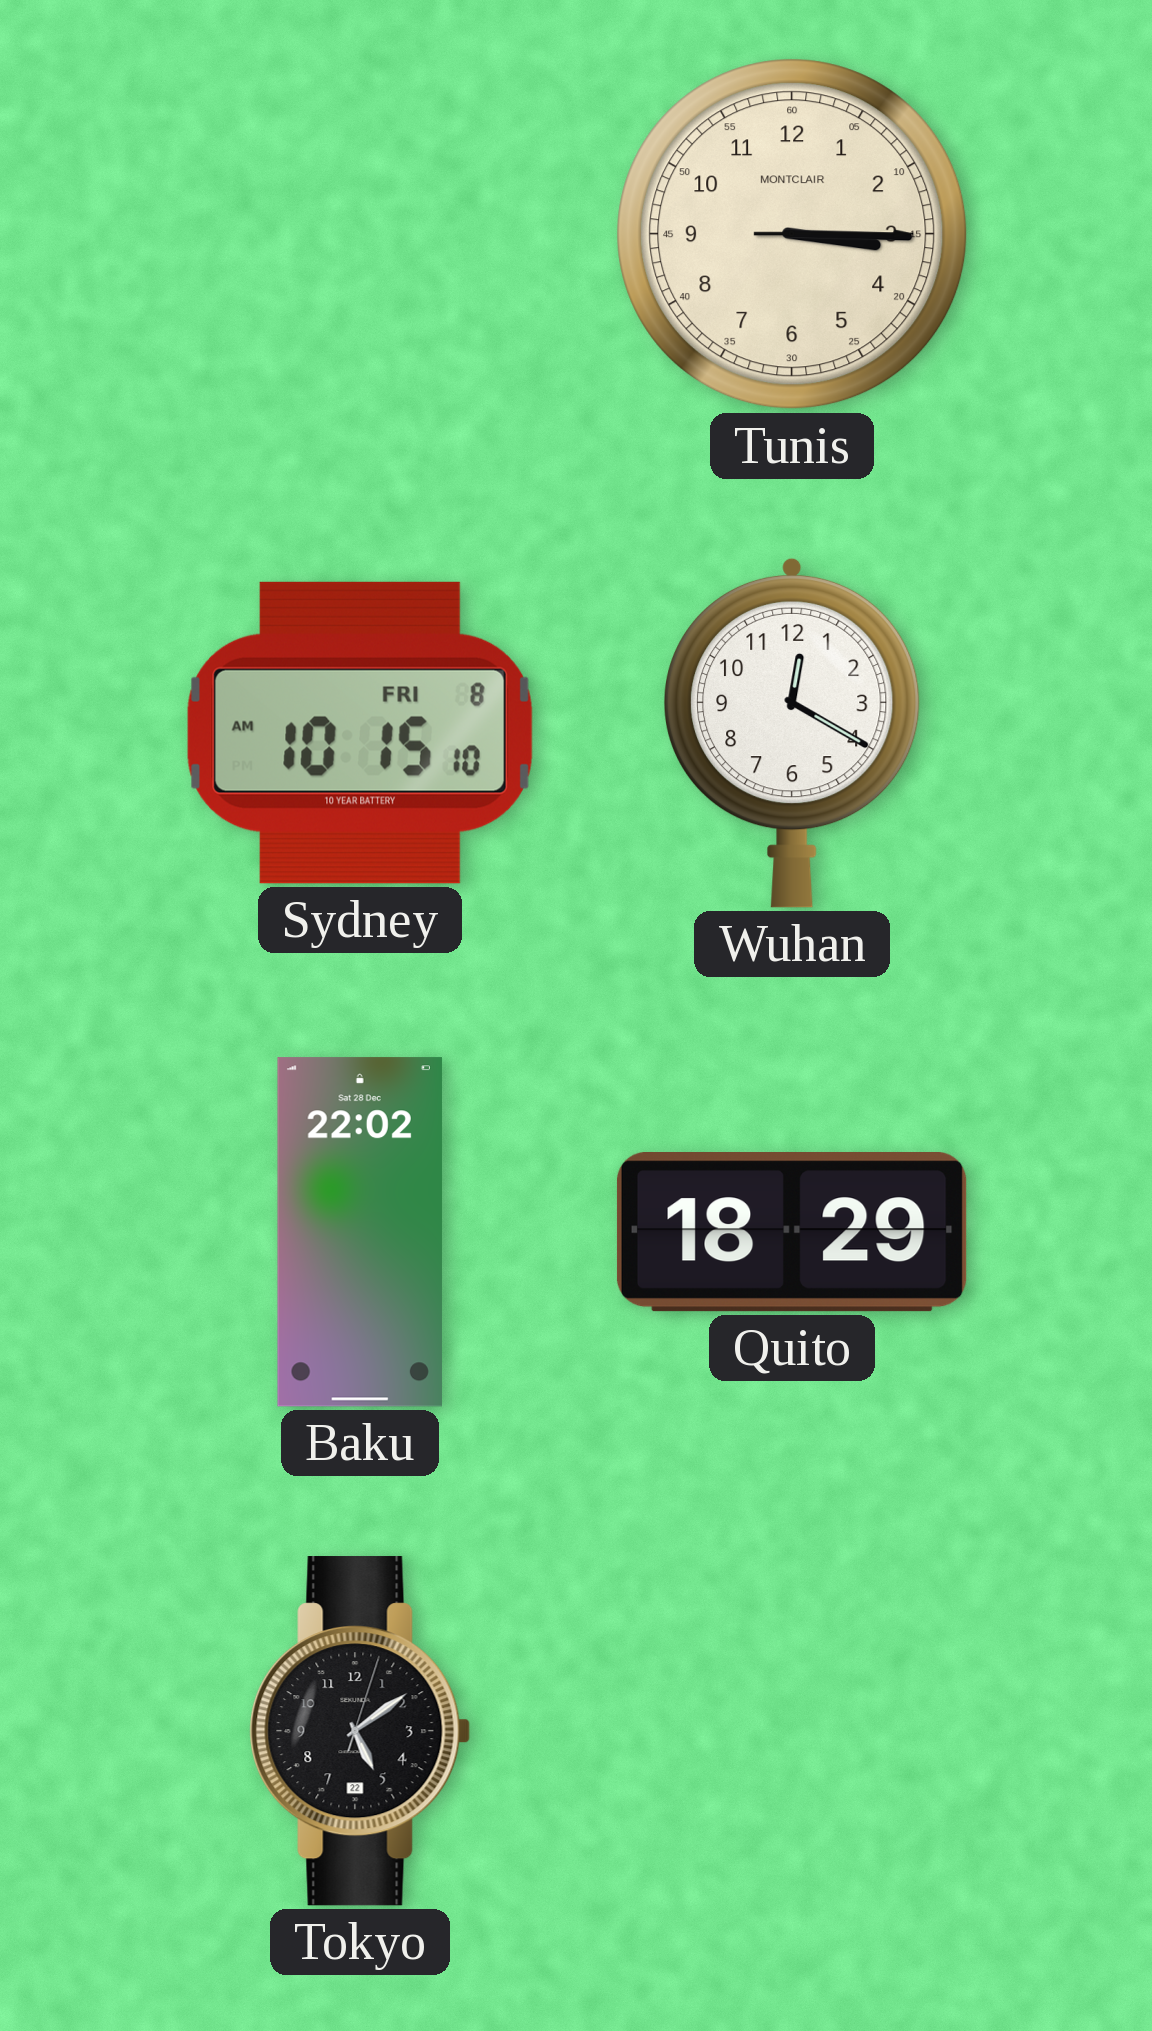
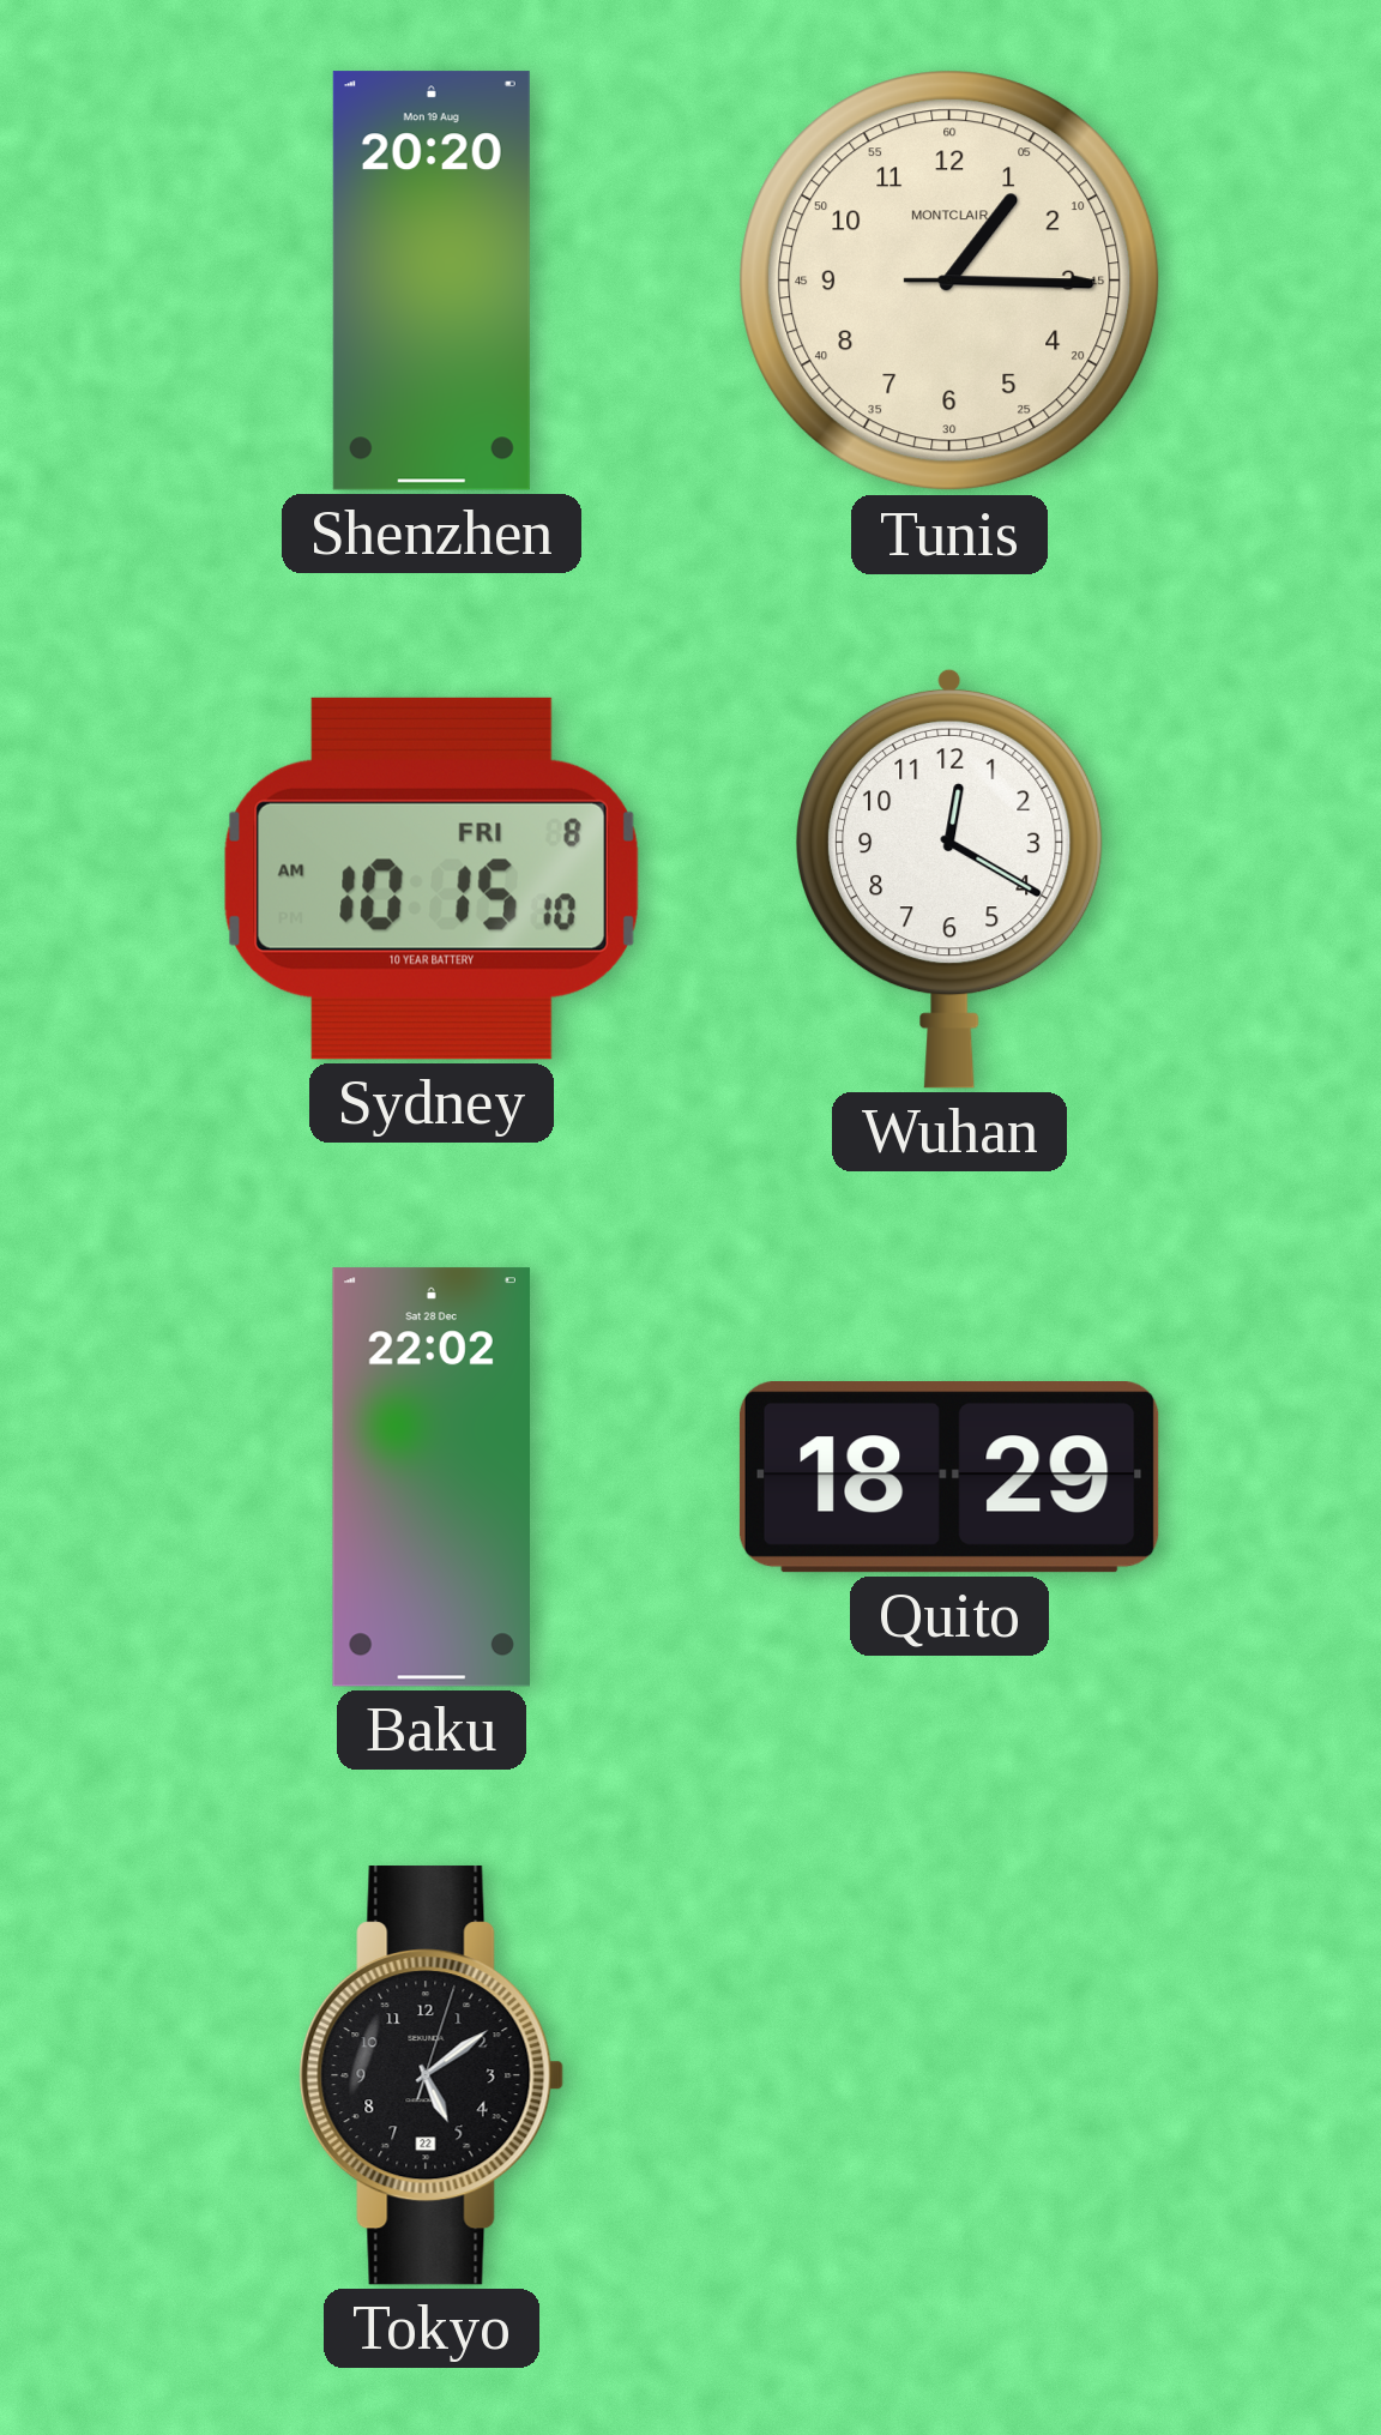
Shenzhen: none -> 20:20
Tunis: 3:15 -> 1:15
